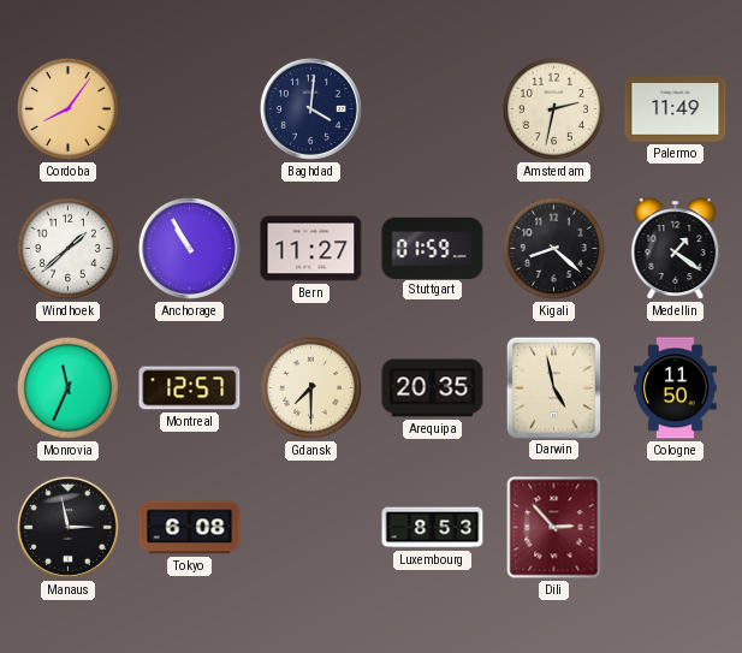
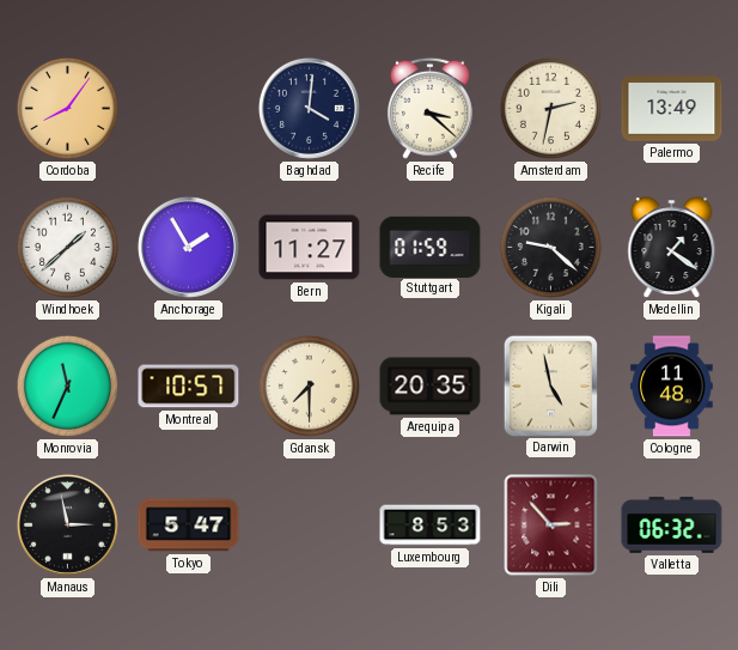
Recife: none -> 3:22
Palermo: 11:49 -> 13:49
Anchorage: 10:55 -> 1:55
Kigali: 8:22 -> 9:22
Montreal: 12:57 -> 10:57
Cologne: 11:50 -> 11:48
Tokyo: 6:08 -> 5:47
Valletta: none -> 06:32
